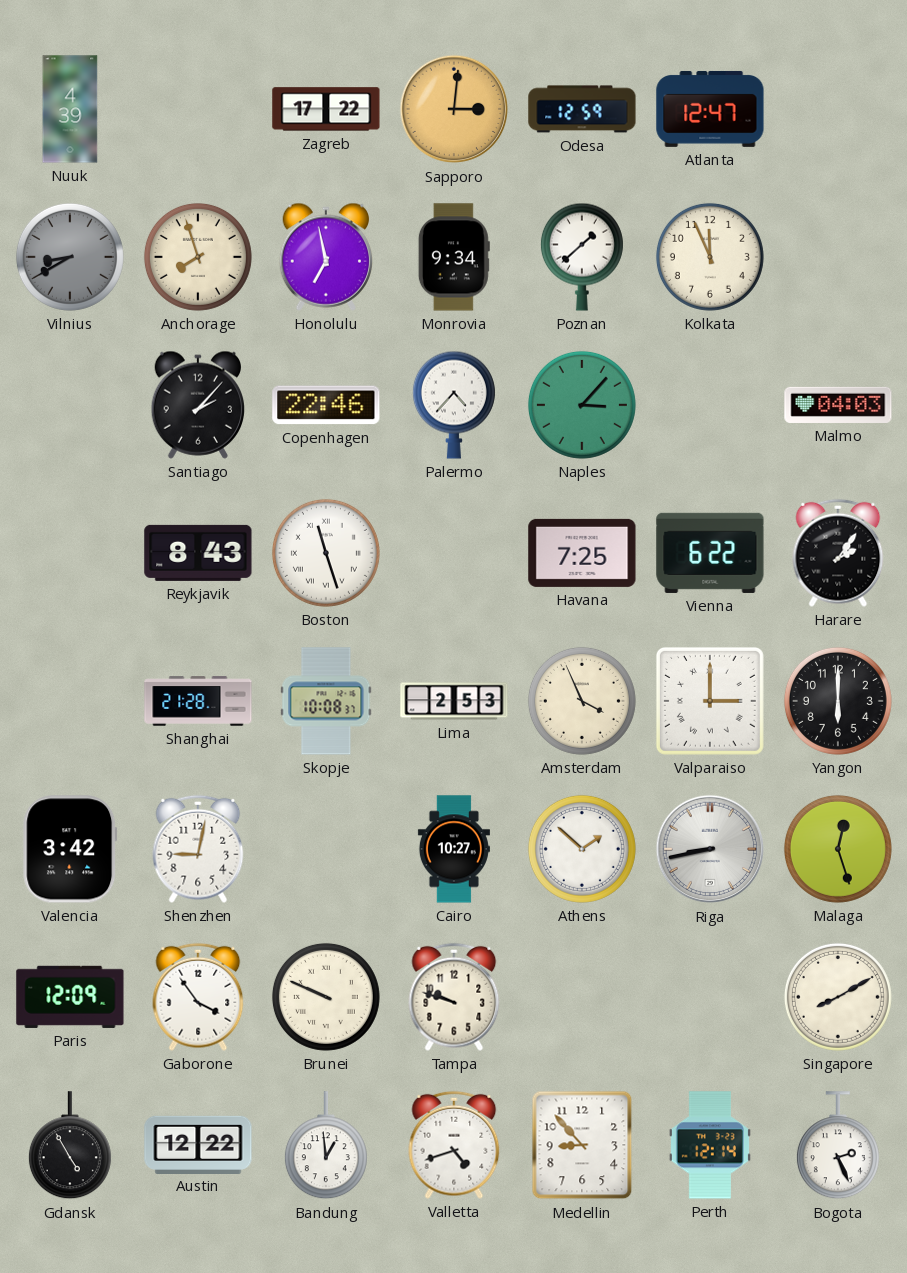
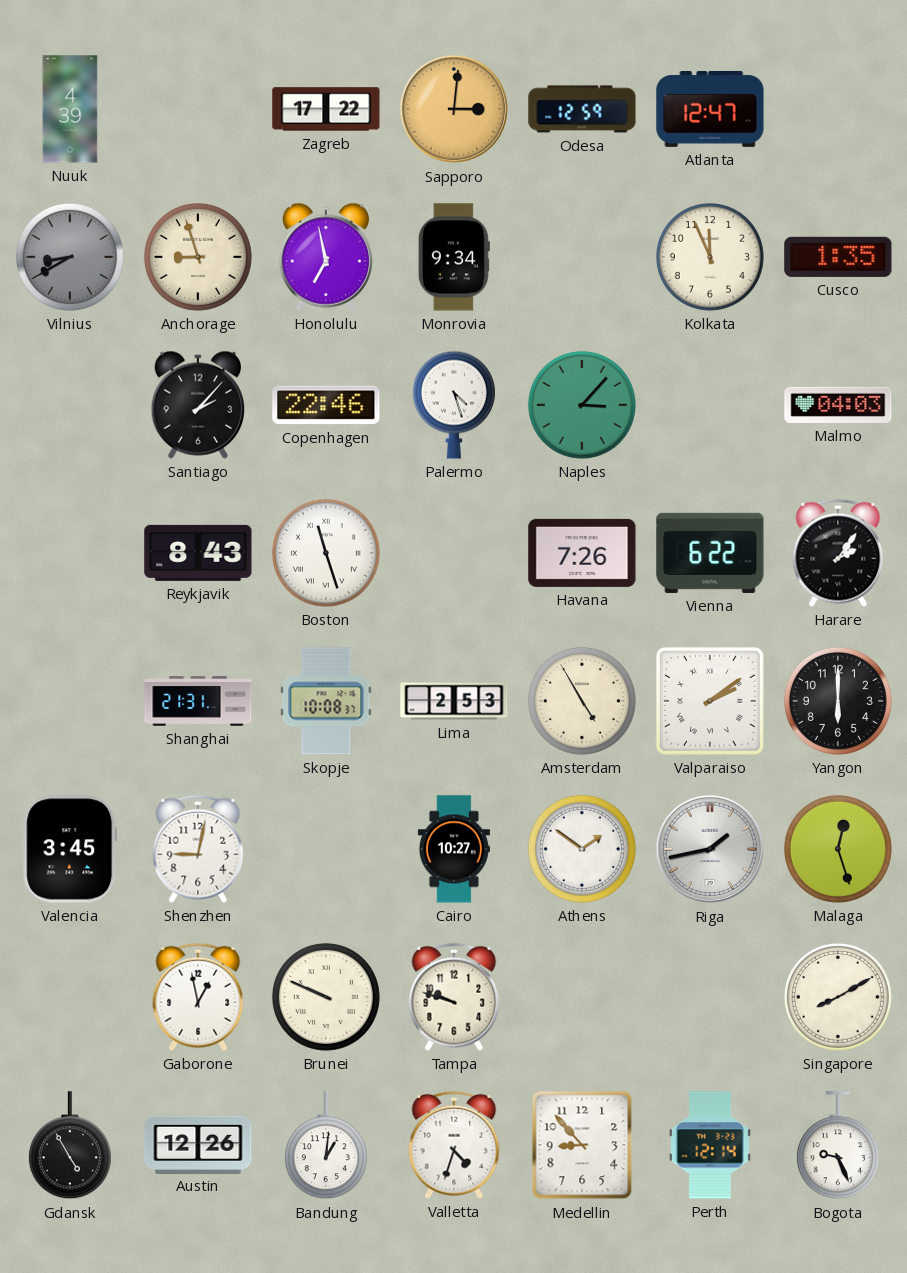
Anchorage: 7:57 -> 8:57
Poznan: 1:38 -> none
Cusco: none -> 1:35
Palermo: 4:37 -> 4:27
Havana: 7:25 -> 7:26
Shanghai: 21:28 -> 21:31
Amsterdam: 3:56 -> 4:55
Valparaiso: 3:00 -> 2:09
Valencia: 3:42 -> 3:45
Athens: 1:52 -> 1:51
Riga: 8:43 -> 1:43
Paris: 12:09 -> none
Gaborone: 3:54 -> 12:58
Austin: 12:22 -> 12:26
Bandung: 12:59 -> 1:01
Valletta: 4:42 -> 4:33
Bogota: 2:26 -> 9:26
